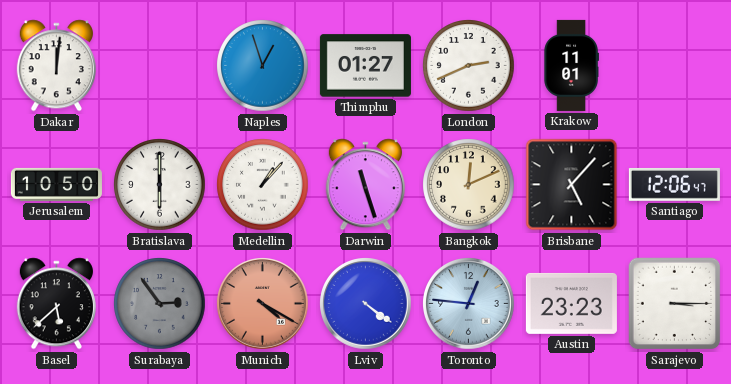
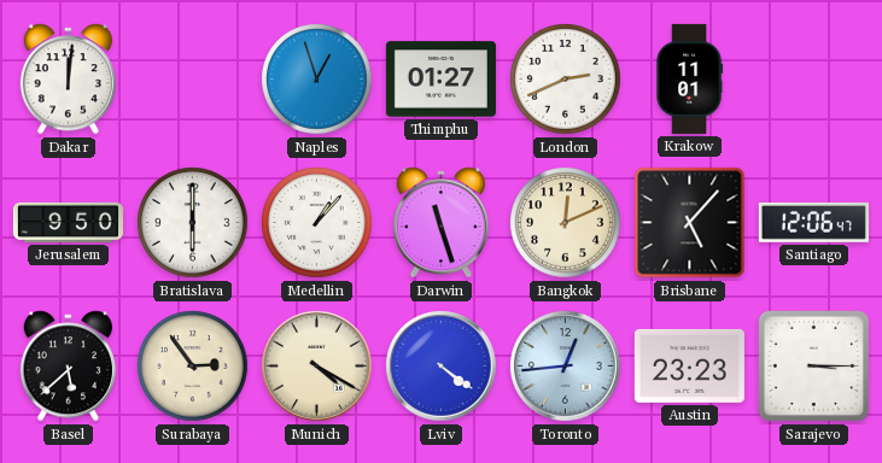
Jerusalem: 10:50 -> 9:50
Surabaya dial: grey -> cream
Munich dial: salmon -> cream
Toronto: 12:46 -> 12:44
